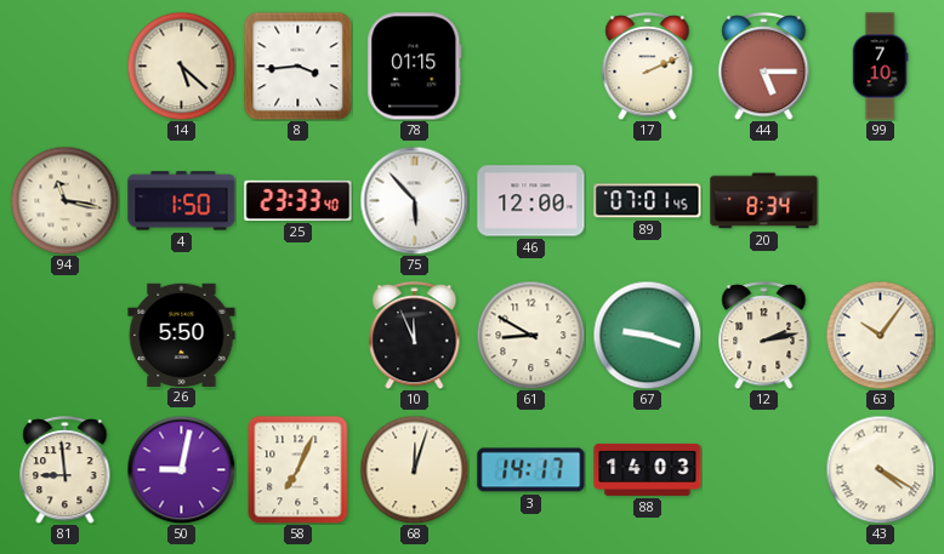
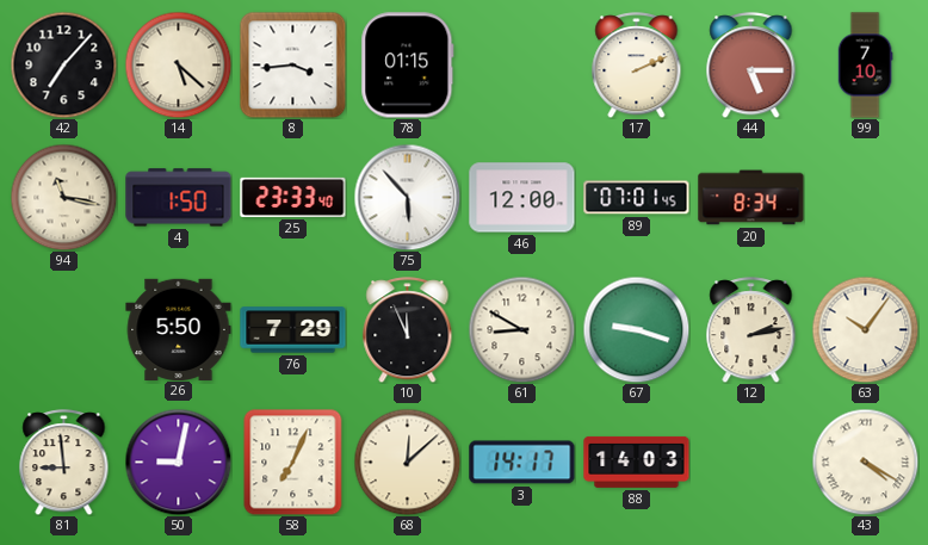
42: none -> 7:07
76: none -> 7:29
68: 12:03 -> 12:08
